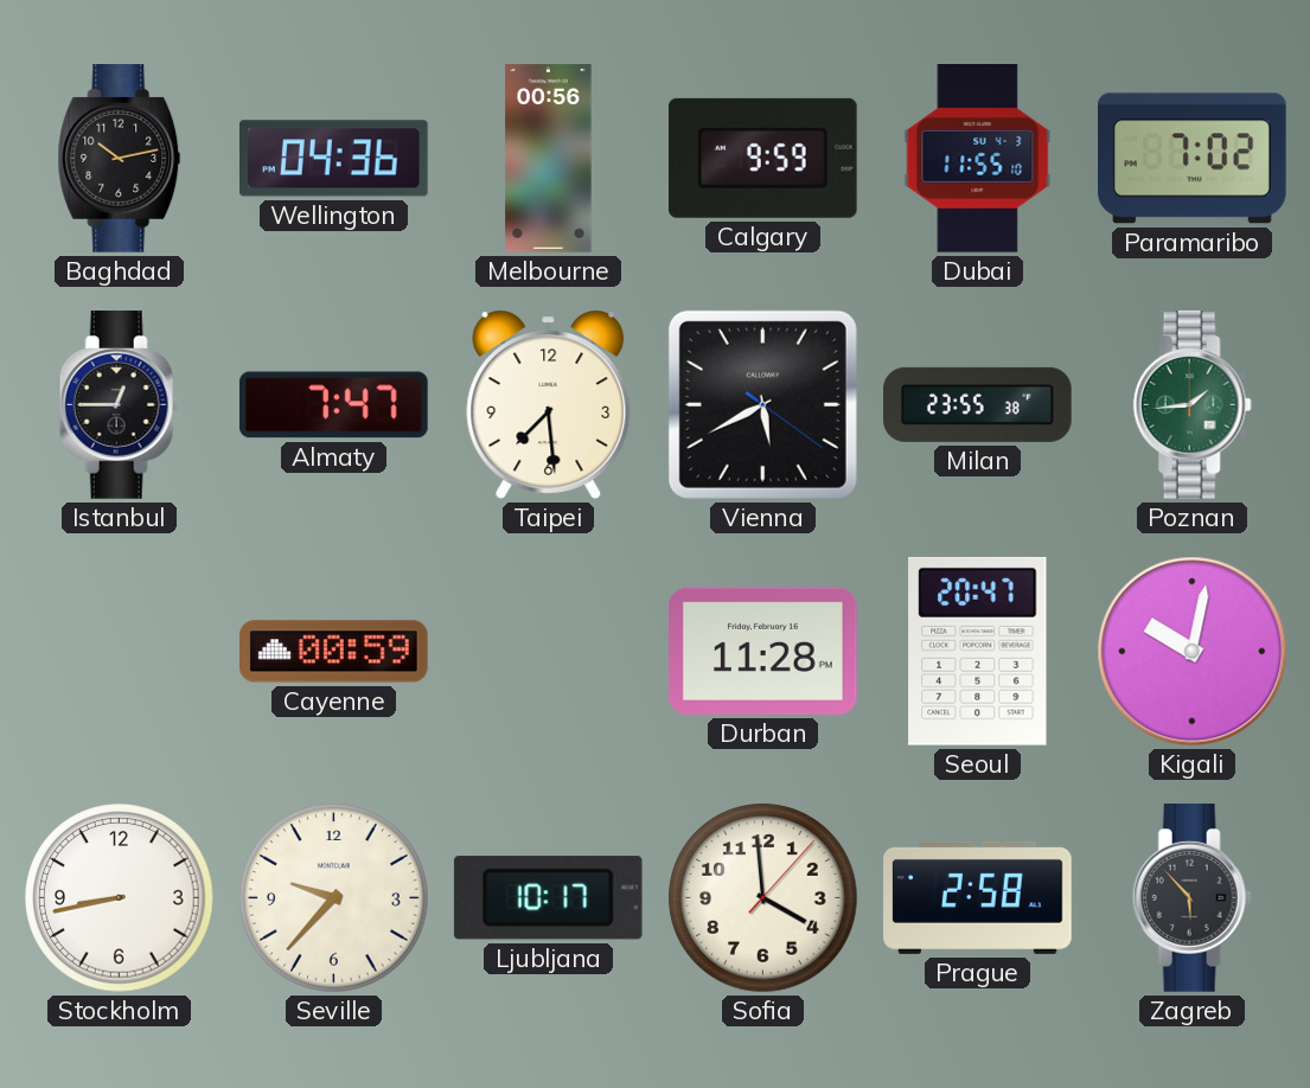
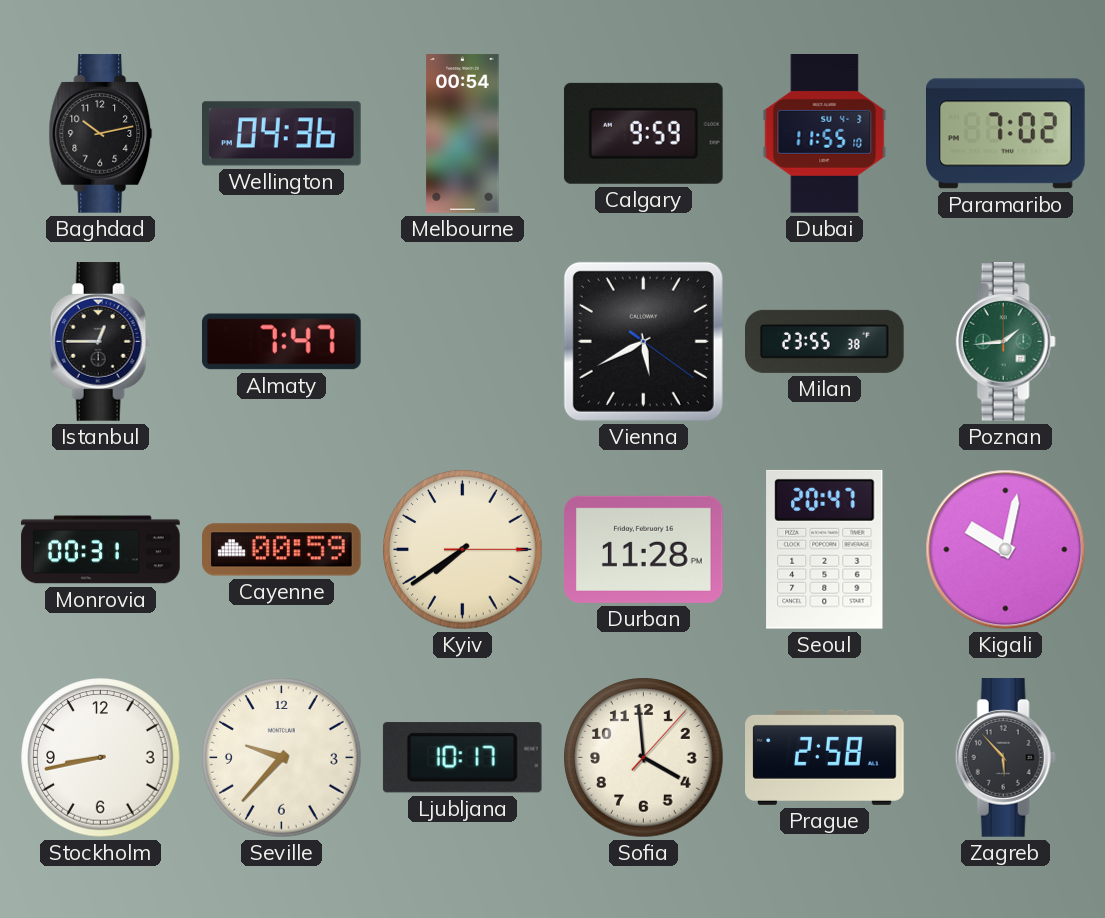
Melbourne: 00:56 -> 00:54
Taipei: 7:29 -> none
Monrovia: none -> 00:31
Kyiv: none -> 7:39
